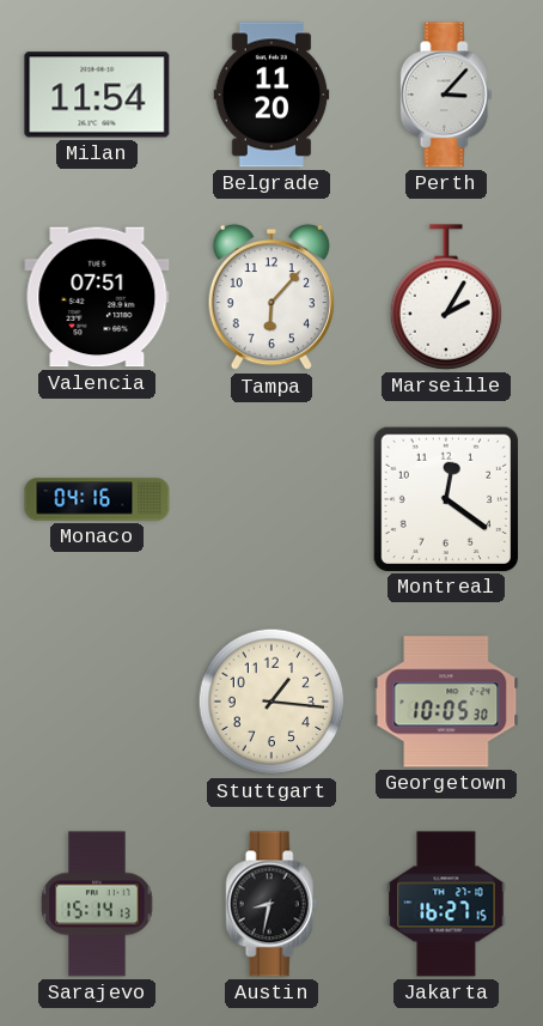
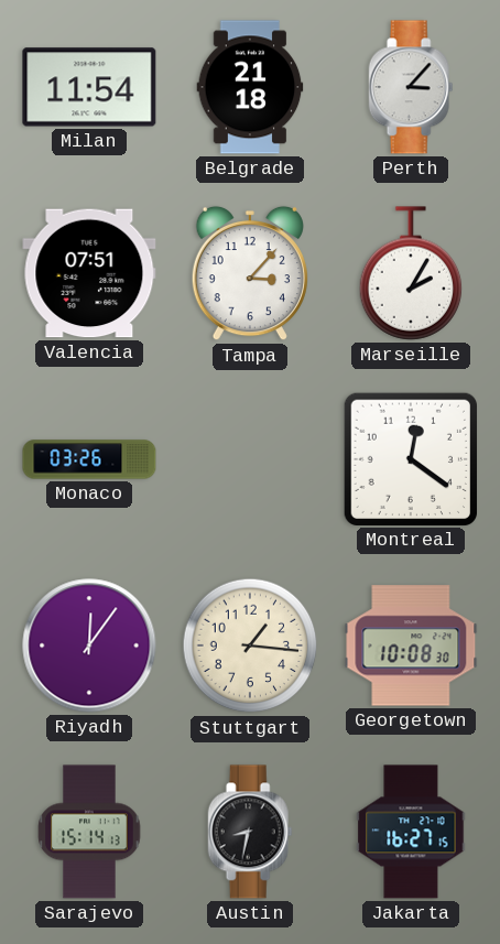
Belgrade: 11:20 -> 21:18
Tampa: 6:07 -> 3:07
Monaco: 04:16 -> 03:26
Riyadh: none -> 12:06
Georgetown: 10:05 -> 10:08
